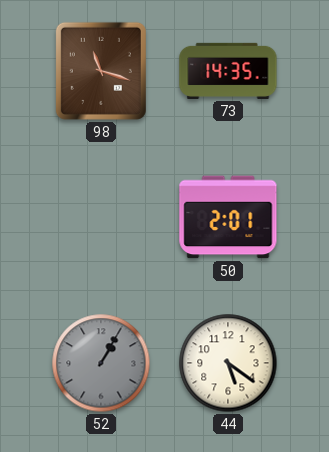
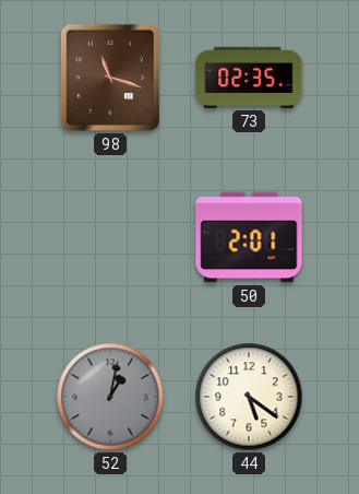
73: 14:35 -> 02:35
52: 1:05 -> 1:02
